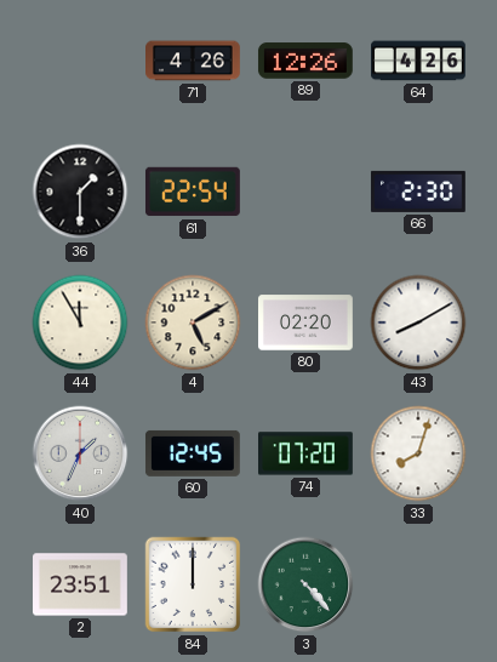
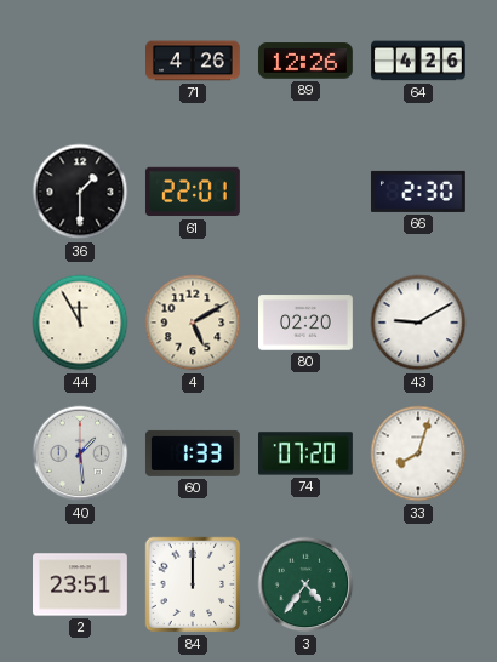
61: 22:54 -> 22:01
43: 8:10 -> 9:10
40: 1:34 -> 1:29
60: 12:45 -> 1:33
3: 4:23 -> 4:36
